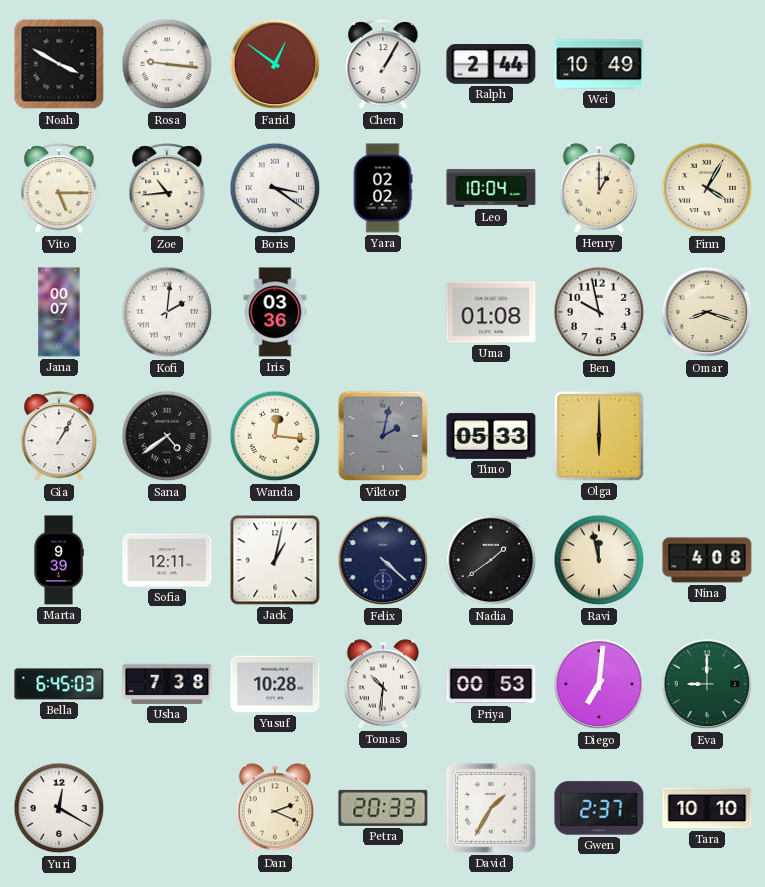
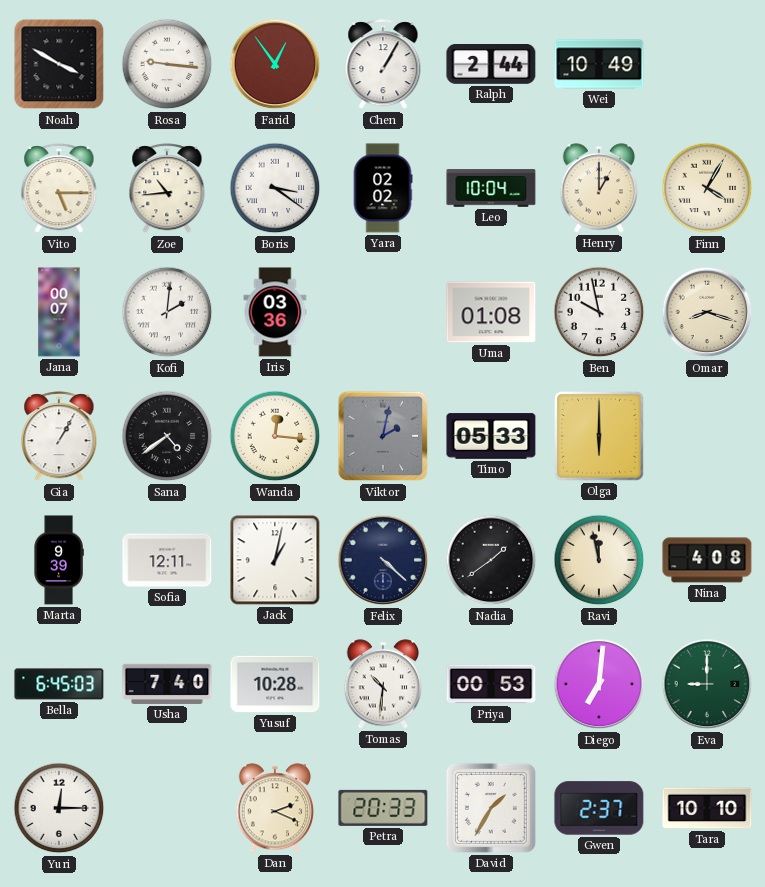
Farid: 12:51 -> 12:54
Usha: 7:38 -> 7:40
Yuri: 12:20 -> 12:15
